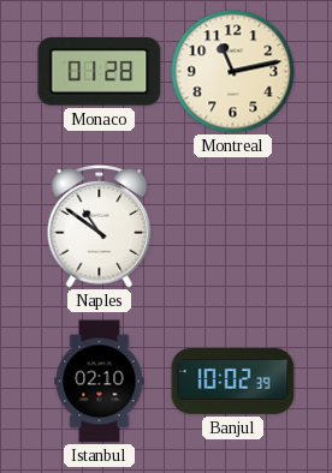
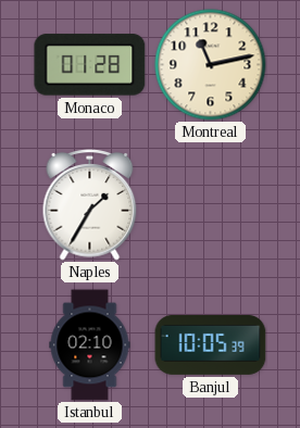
Naples: 10:51 -> 1:35
Banjul: 10:02 -> 10:05
